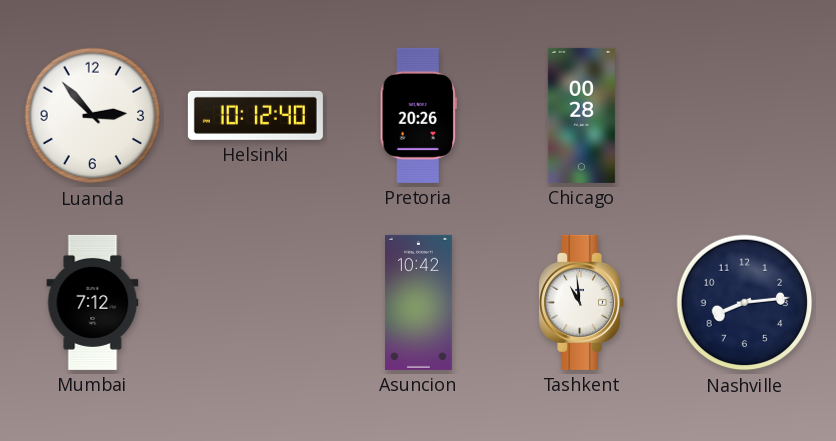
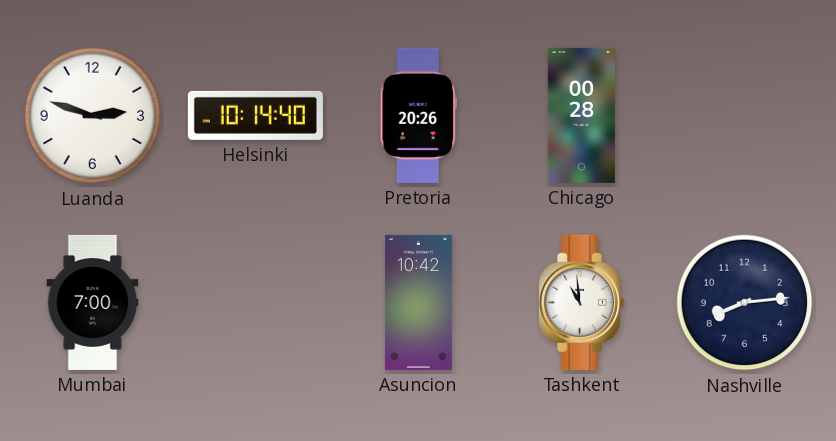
Luanda: 2:53 -> 2:48
Helsinki: 10:12 -> 10:14
Mumbai: 7:12 -> 7:00
